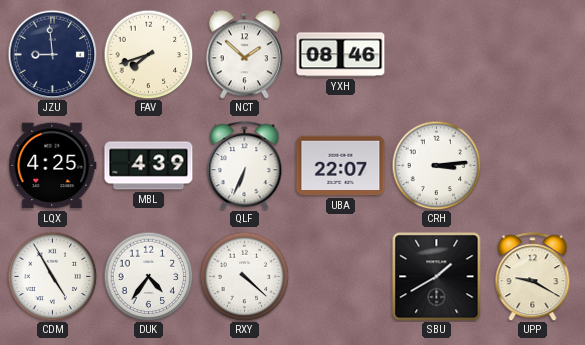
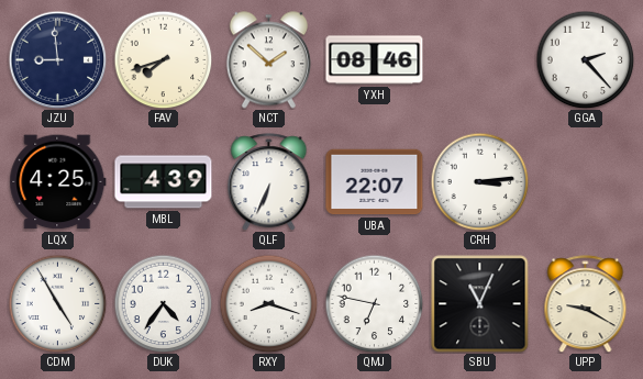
GGA: none -> 2:23
RXY: 4:22 -> 8:18
QMJ: none -> 6:47
SBU: 1:40 -> 11:04
